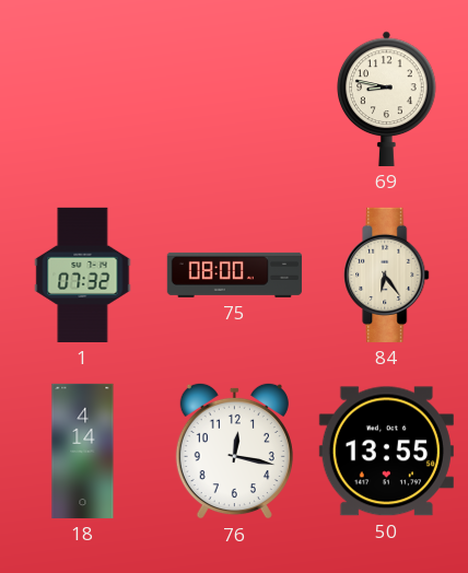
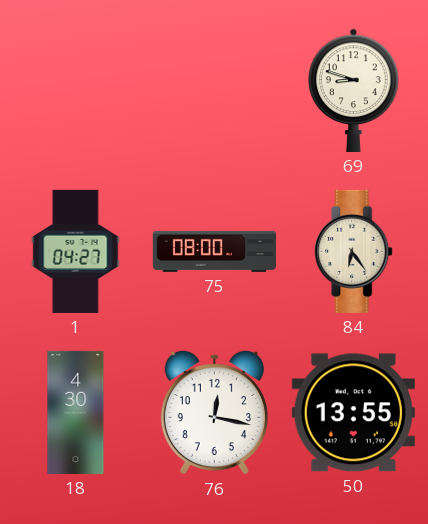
69: 8:47 -> 8:48
1: 07:32 -> 04:27
18: 4:14 -> 4:30
